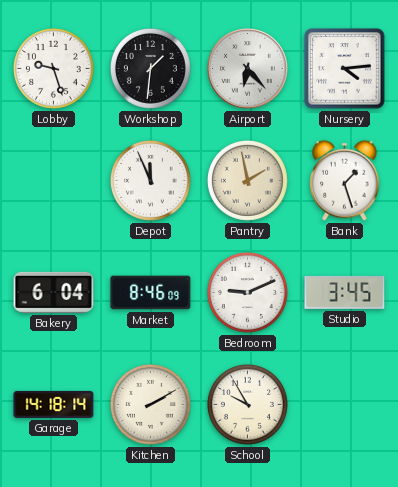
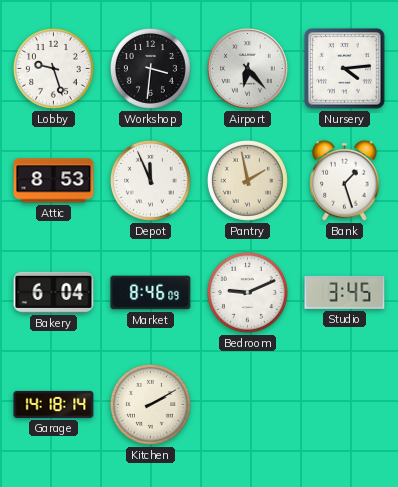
Workshop: 1:31 -> 3:31
Attic: none -> 8:53
School: 9:55 -> none
